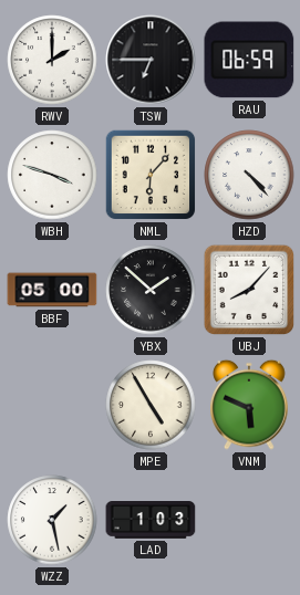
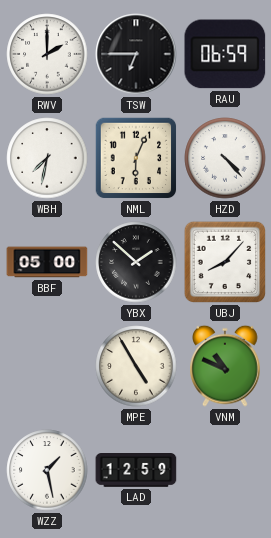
WBH: 3:48 -> 7:32
NML: 6:07 -> 6:04
VNM: 5:49 -> 10:49
LAD: 1:03 -> 12:59
